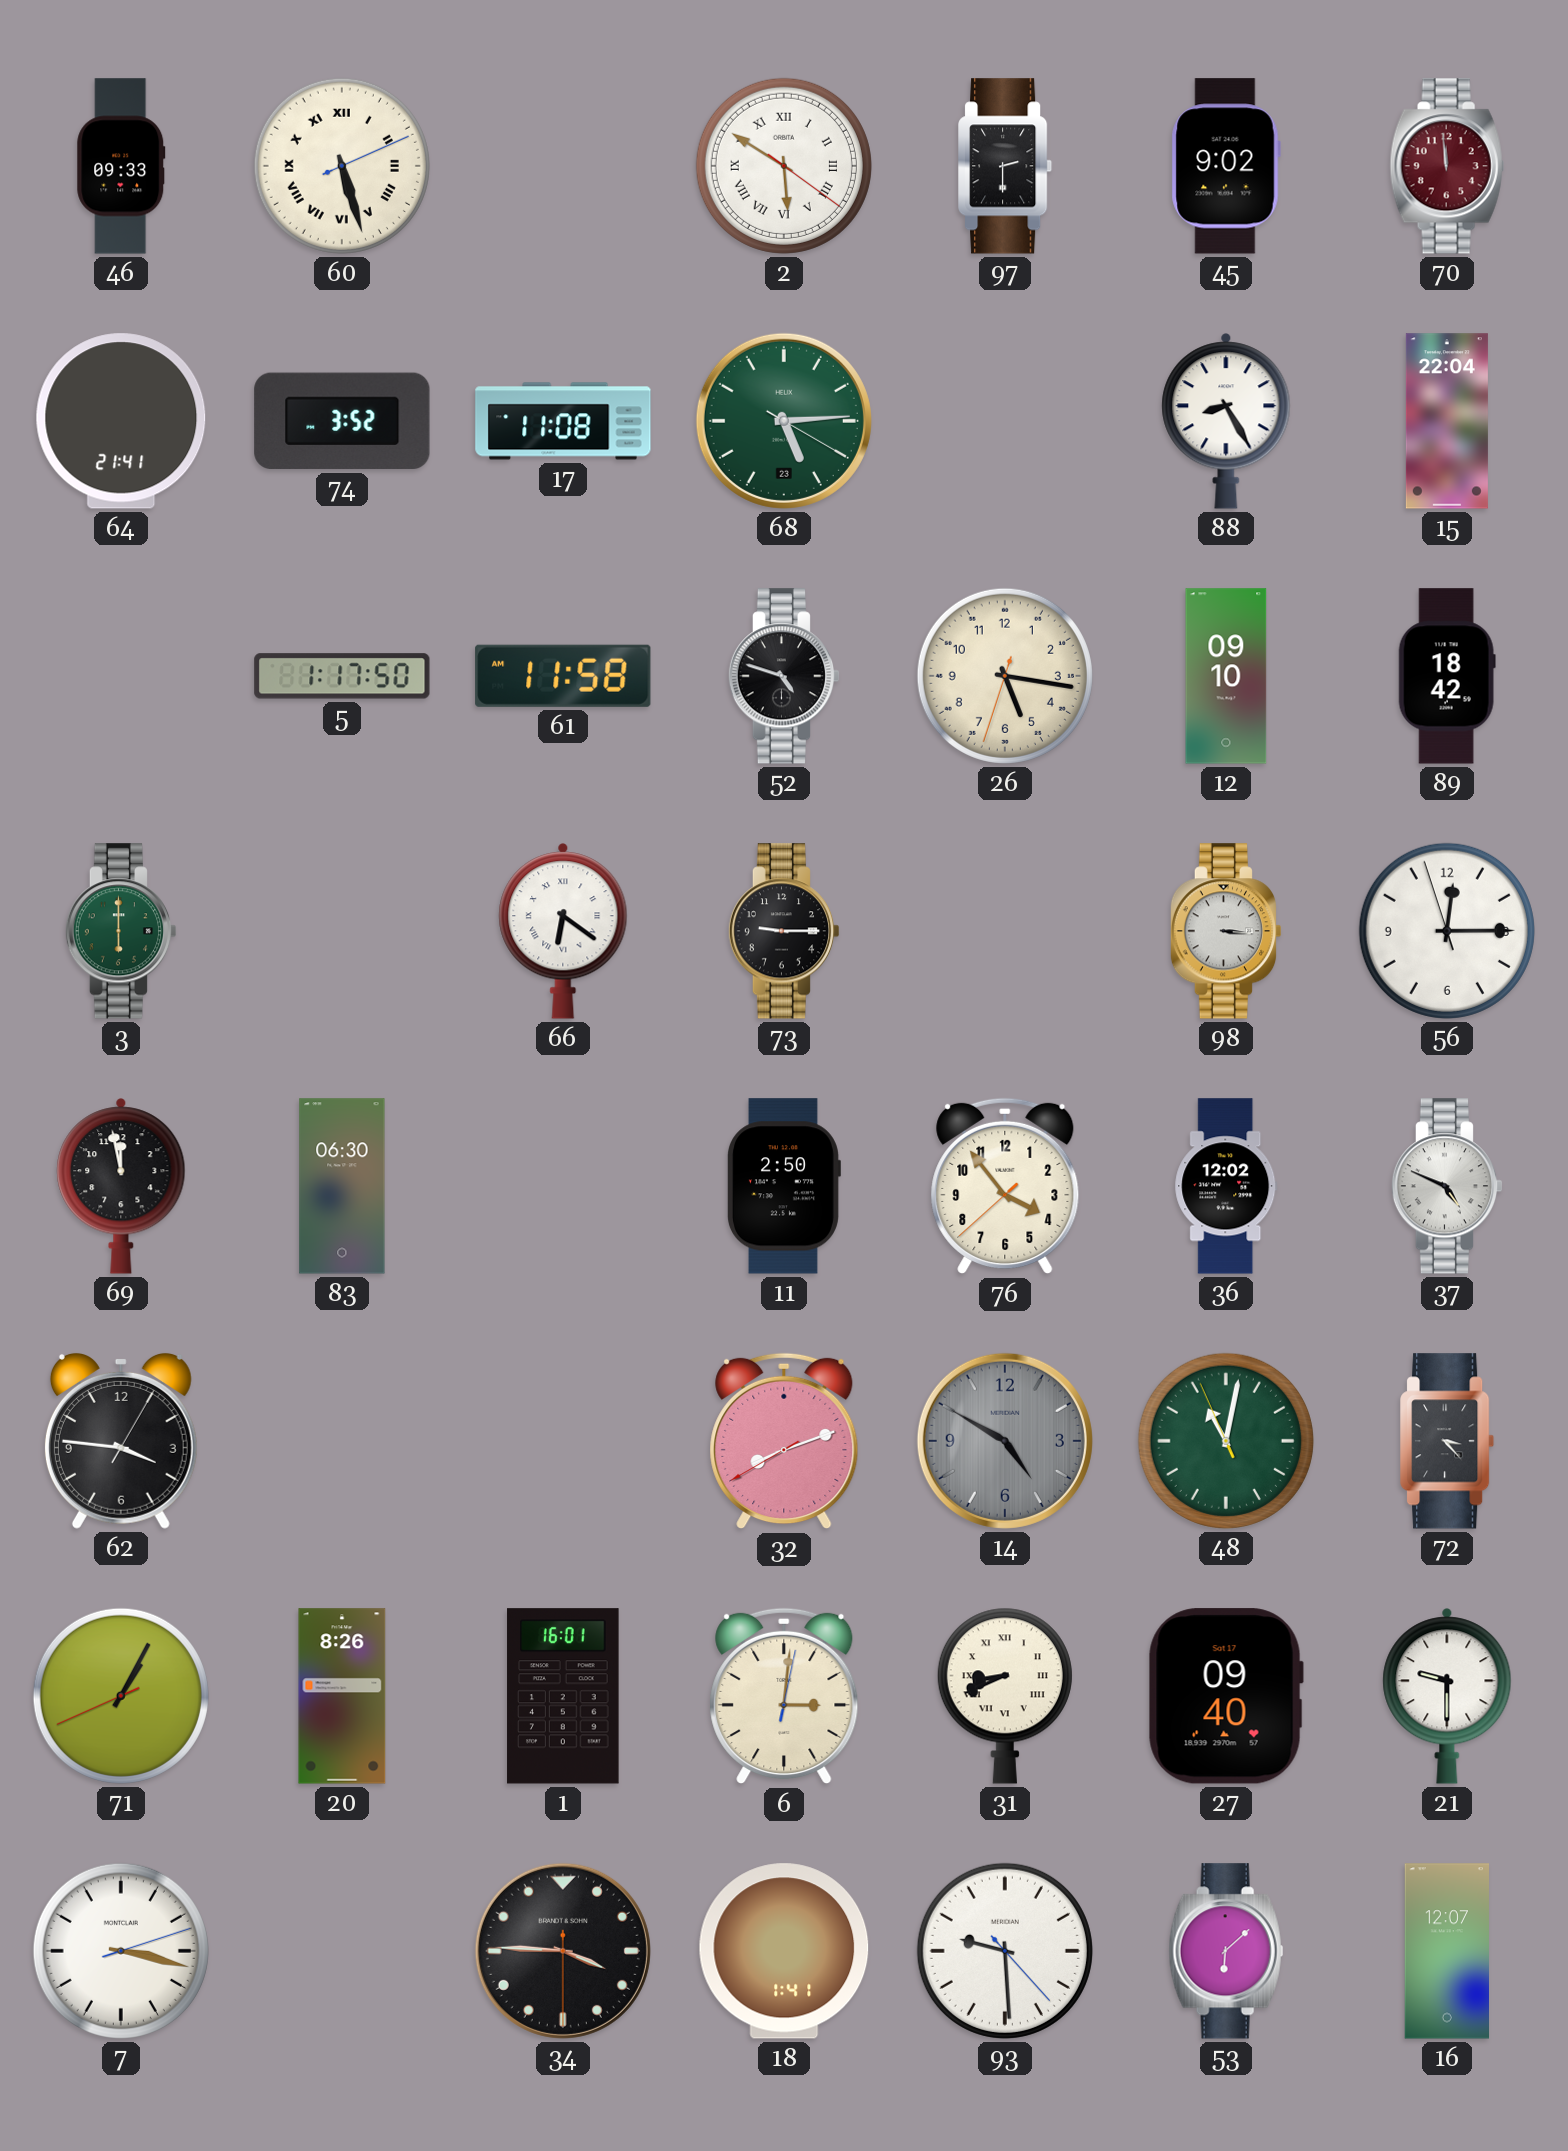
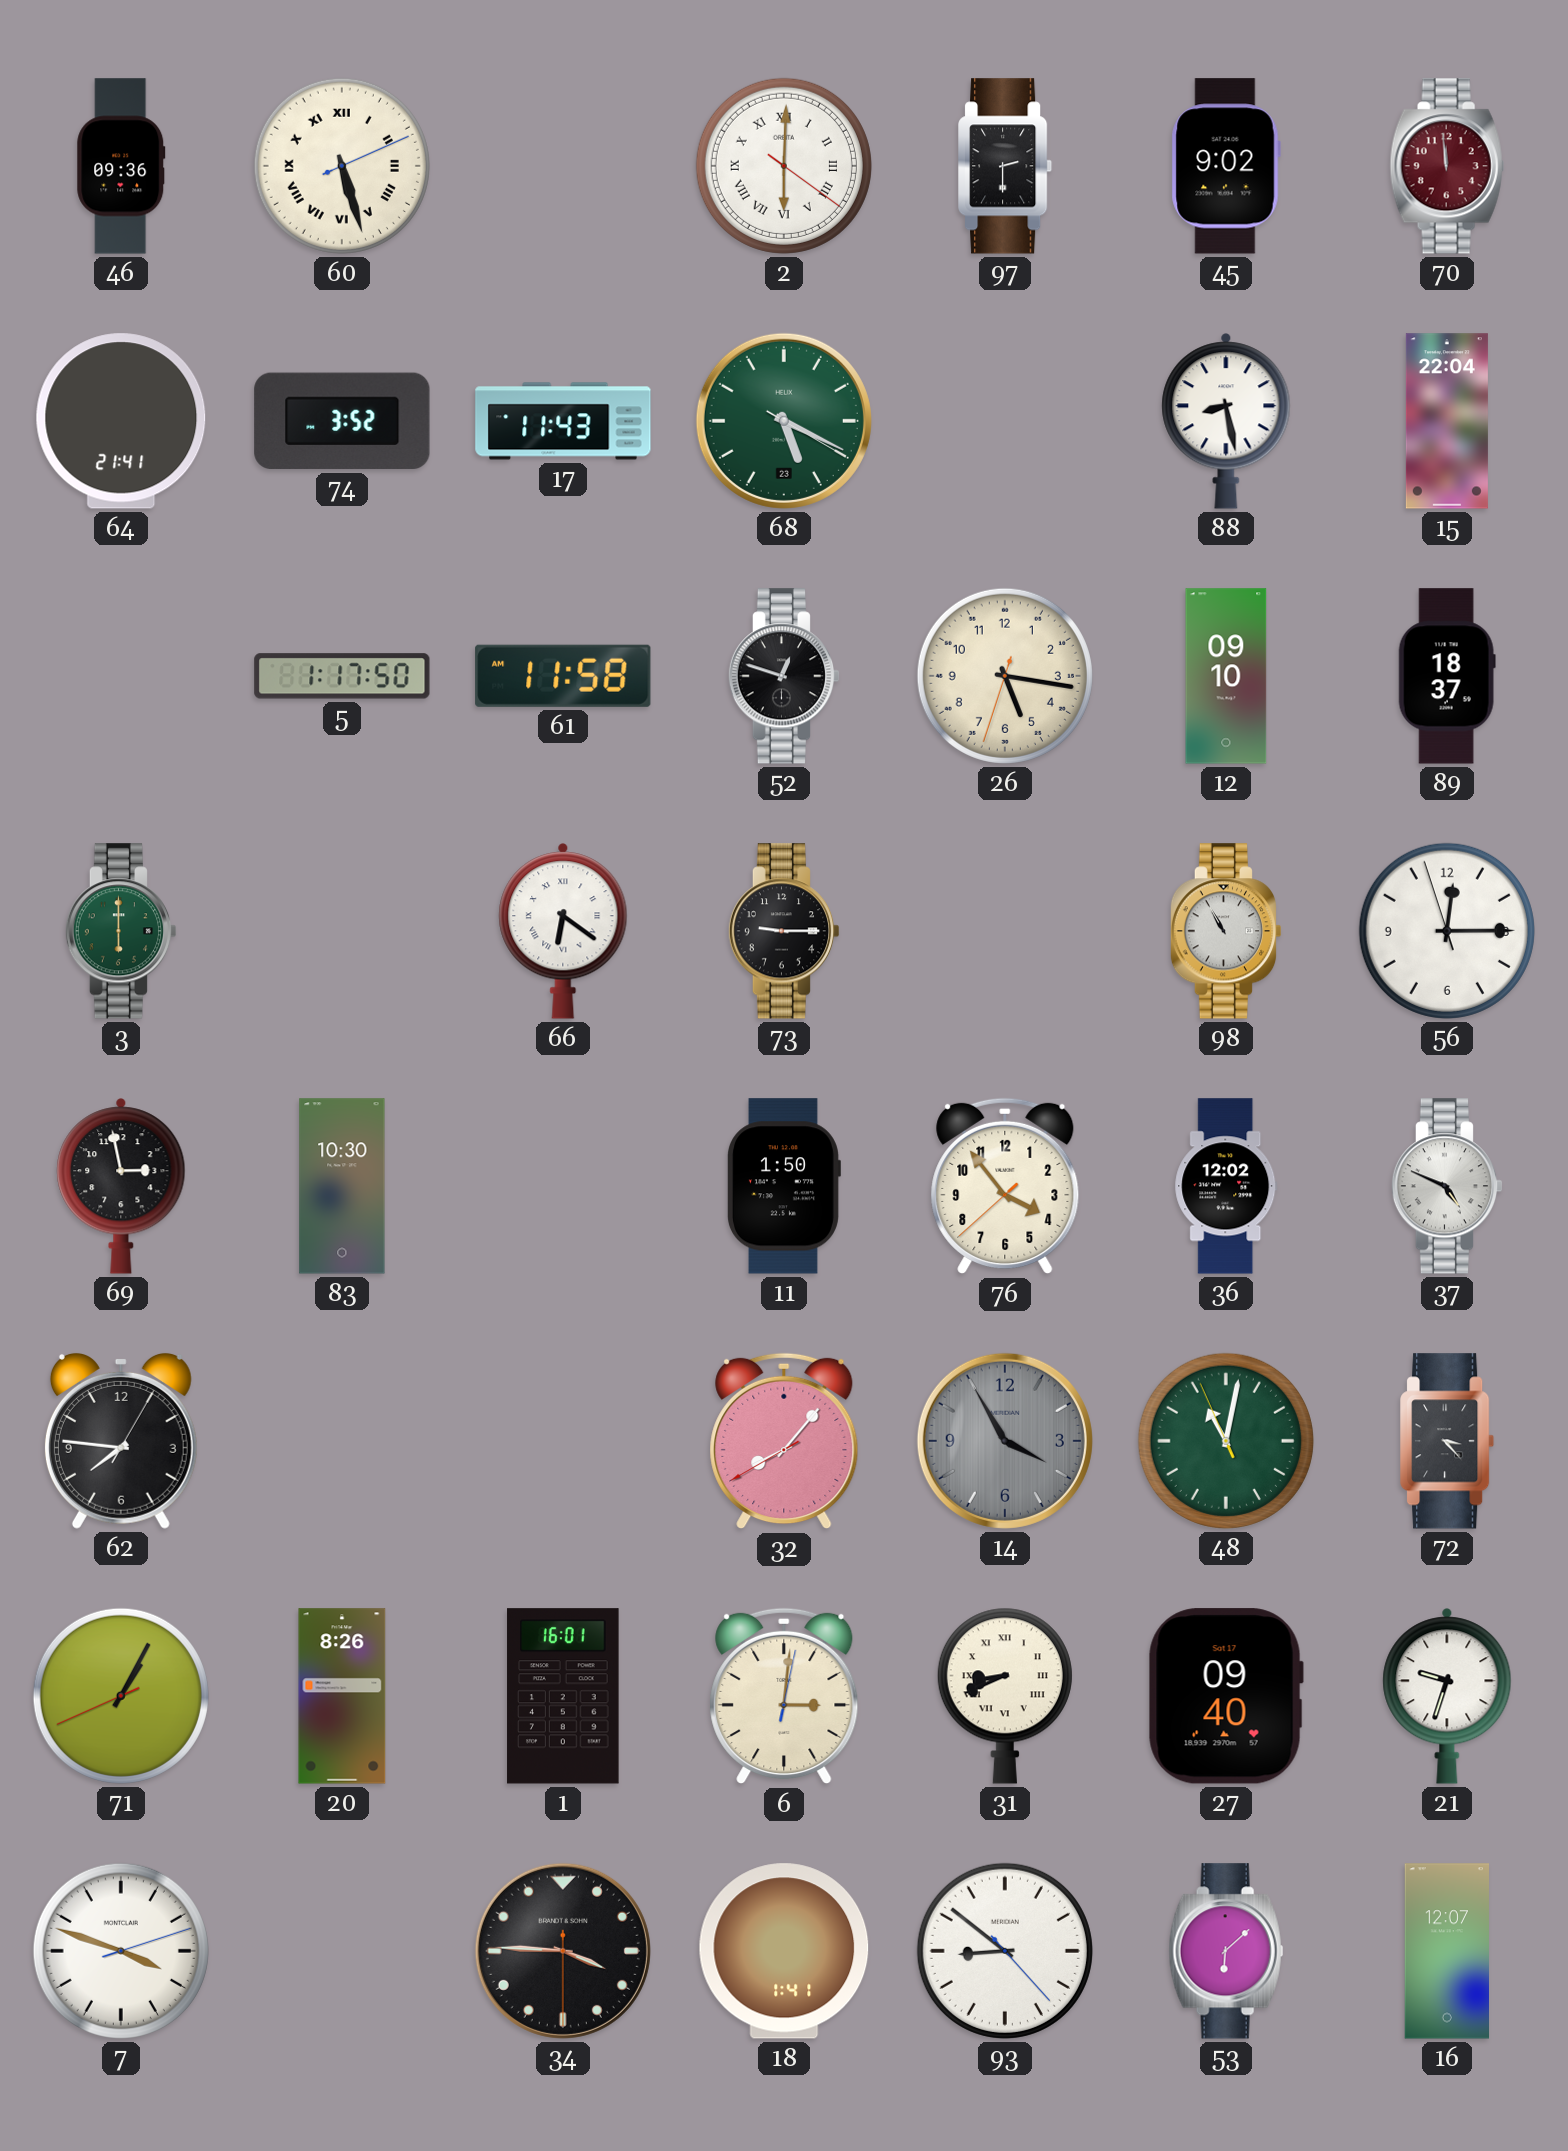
46: 09:33 -> 09:36
2: 5:50 -> 6:00
17: 11:08 -> 11:43
68: 5:14 -> 5:19
88: 8:25 -> 8:28
52: 4:48 -> 12:48
89: 18:42 -> 18:37
98: 3:16 -> 10:55
69: 11:58 -> 2:58
83: 06:30 -> 10:30
11: 2:50 -> 1:50
62: 3:46 -> 7:46
32: 8:11 -> 8:06
14: 4:50 -> 3:55
21: 9:30 -> 9:33
7: 3:17 -> 3:48
93: 9:29 -> 8:51
